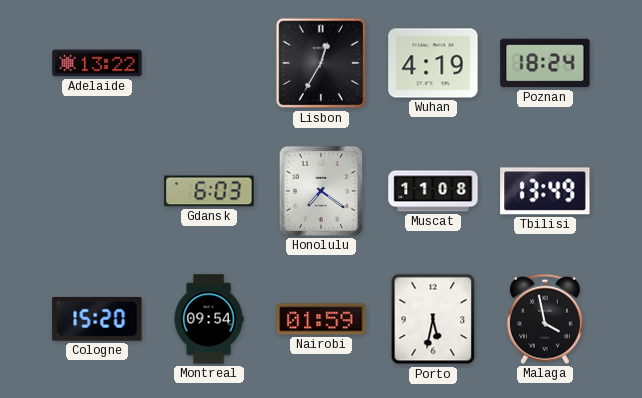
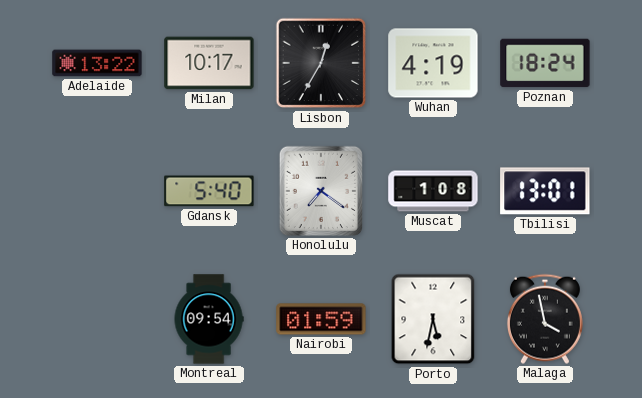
Milan: none -> 10:17
Gdansk: 6:03 -> 5:40
Muscat: 11:08 -> 1:08
Tbilisi: 13:49 -> 13:01
Cologne: 15:20 -> none
